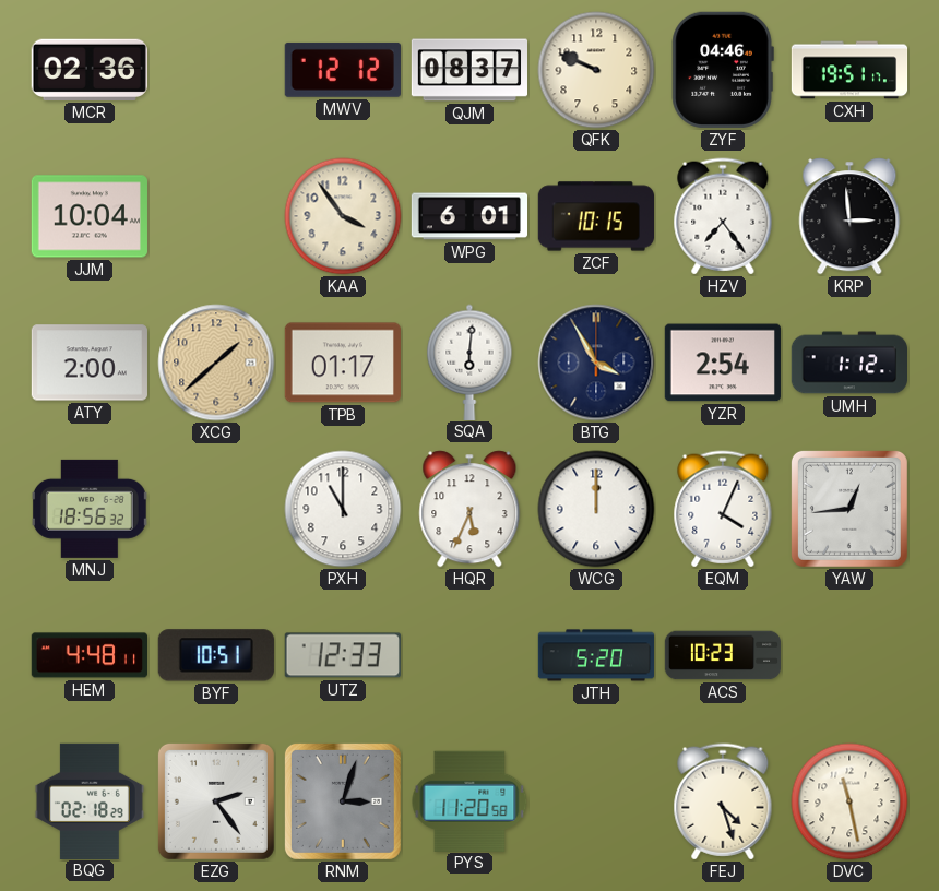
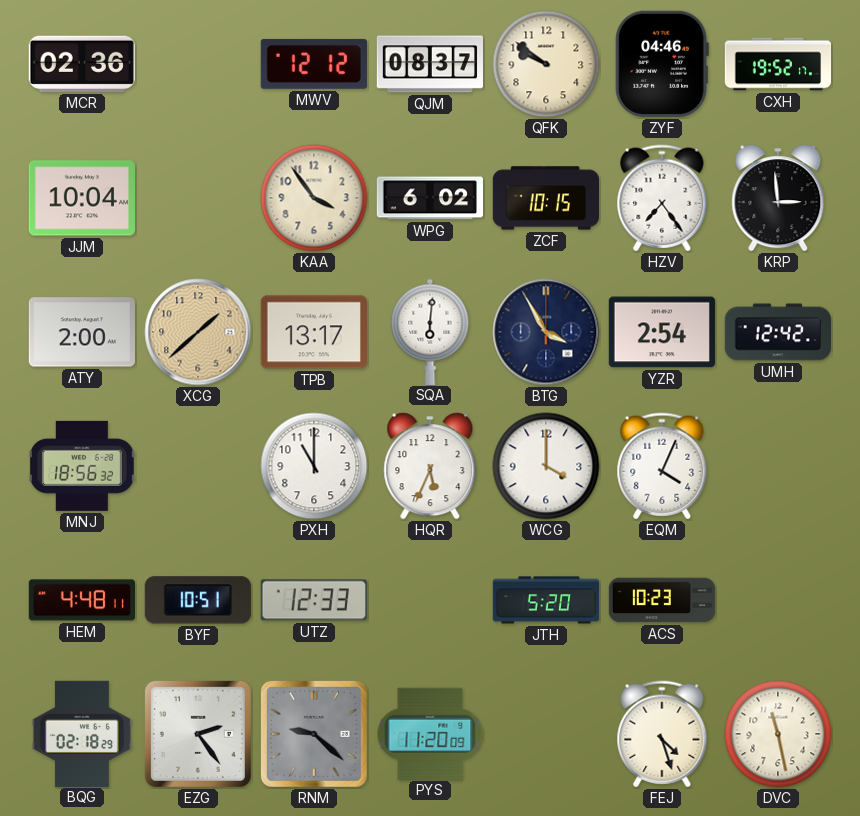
QFK: 9:49 -> 9:51
CXH: 19:51 -> 19:52
WPG: 6:01 -> 6:02
TPB: 01:17 -> 13:17
UMH: 1:12 -> 12:42
WCG: 12:00 -> 4:00
YAW: 12:44 -> none
RNM: 3:03 -> 9:22
PYS: 11:20:58 -> 11:20:09
